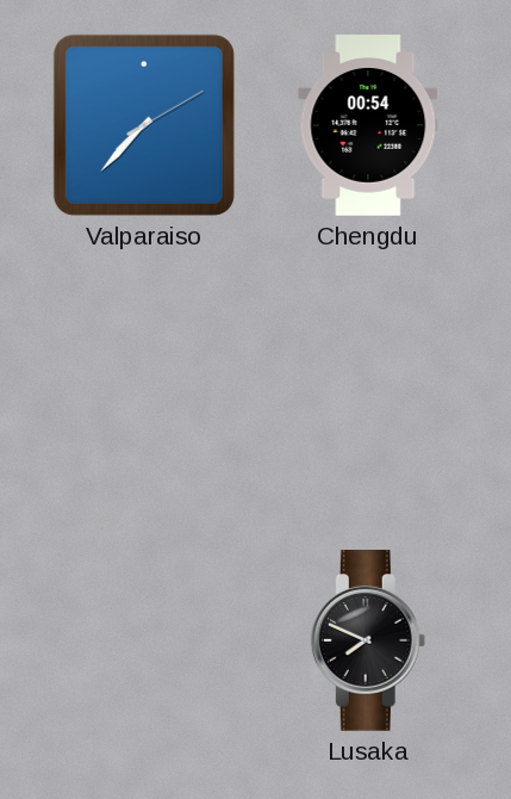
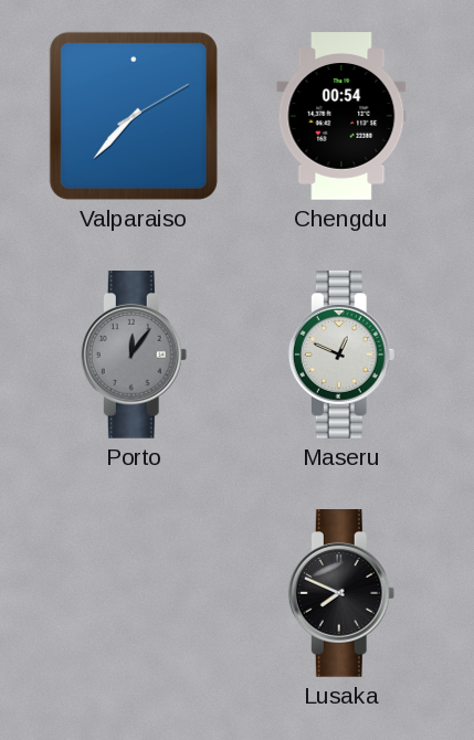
Porto: none -> 12:06
Maseru: none -> 12:49
